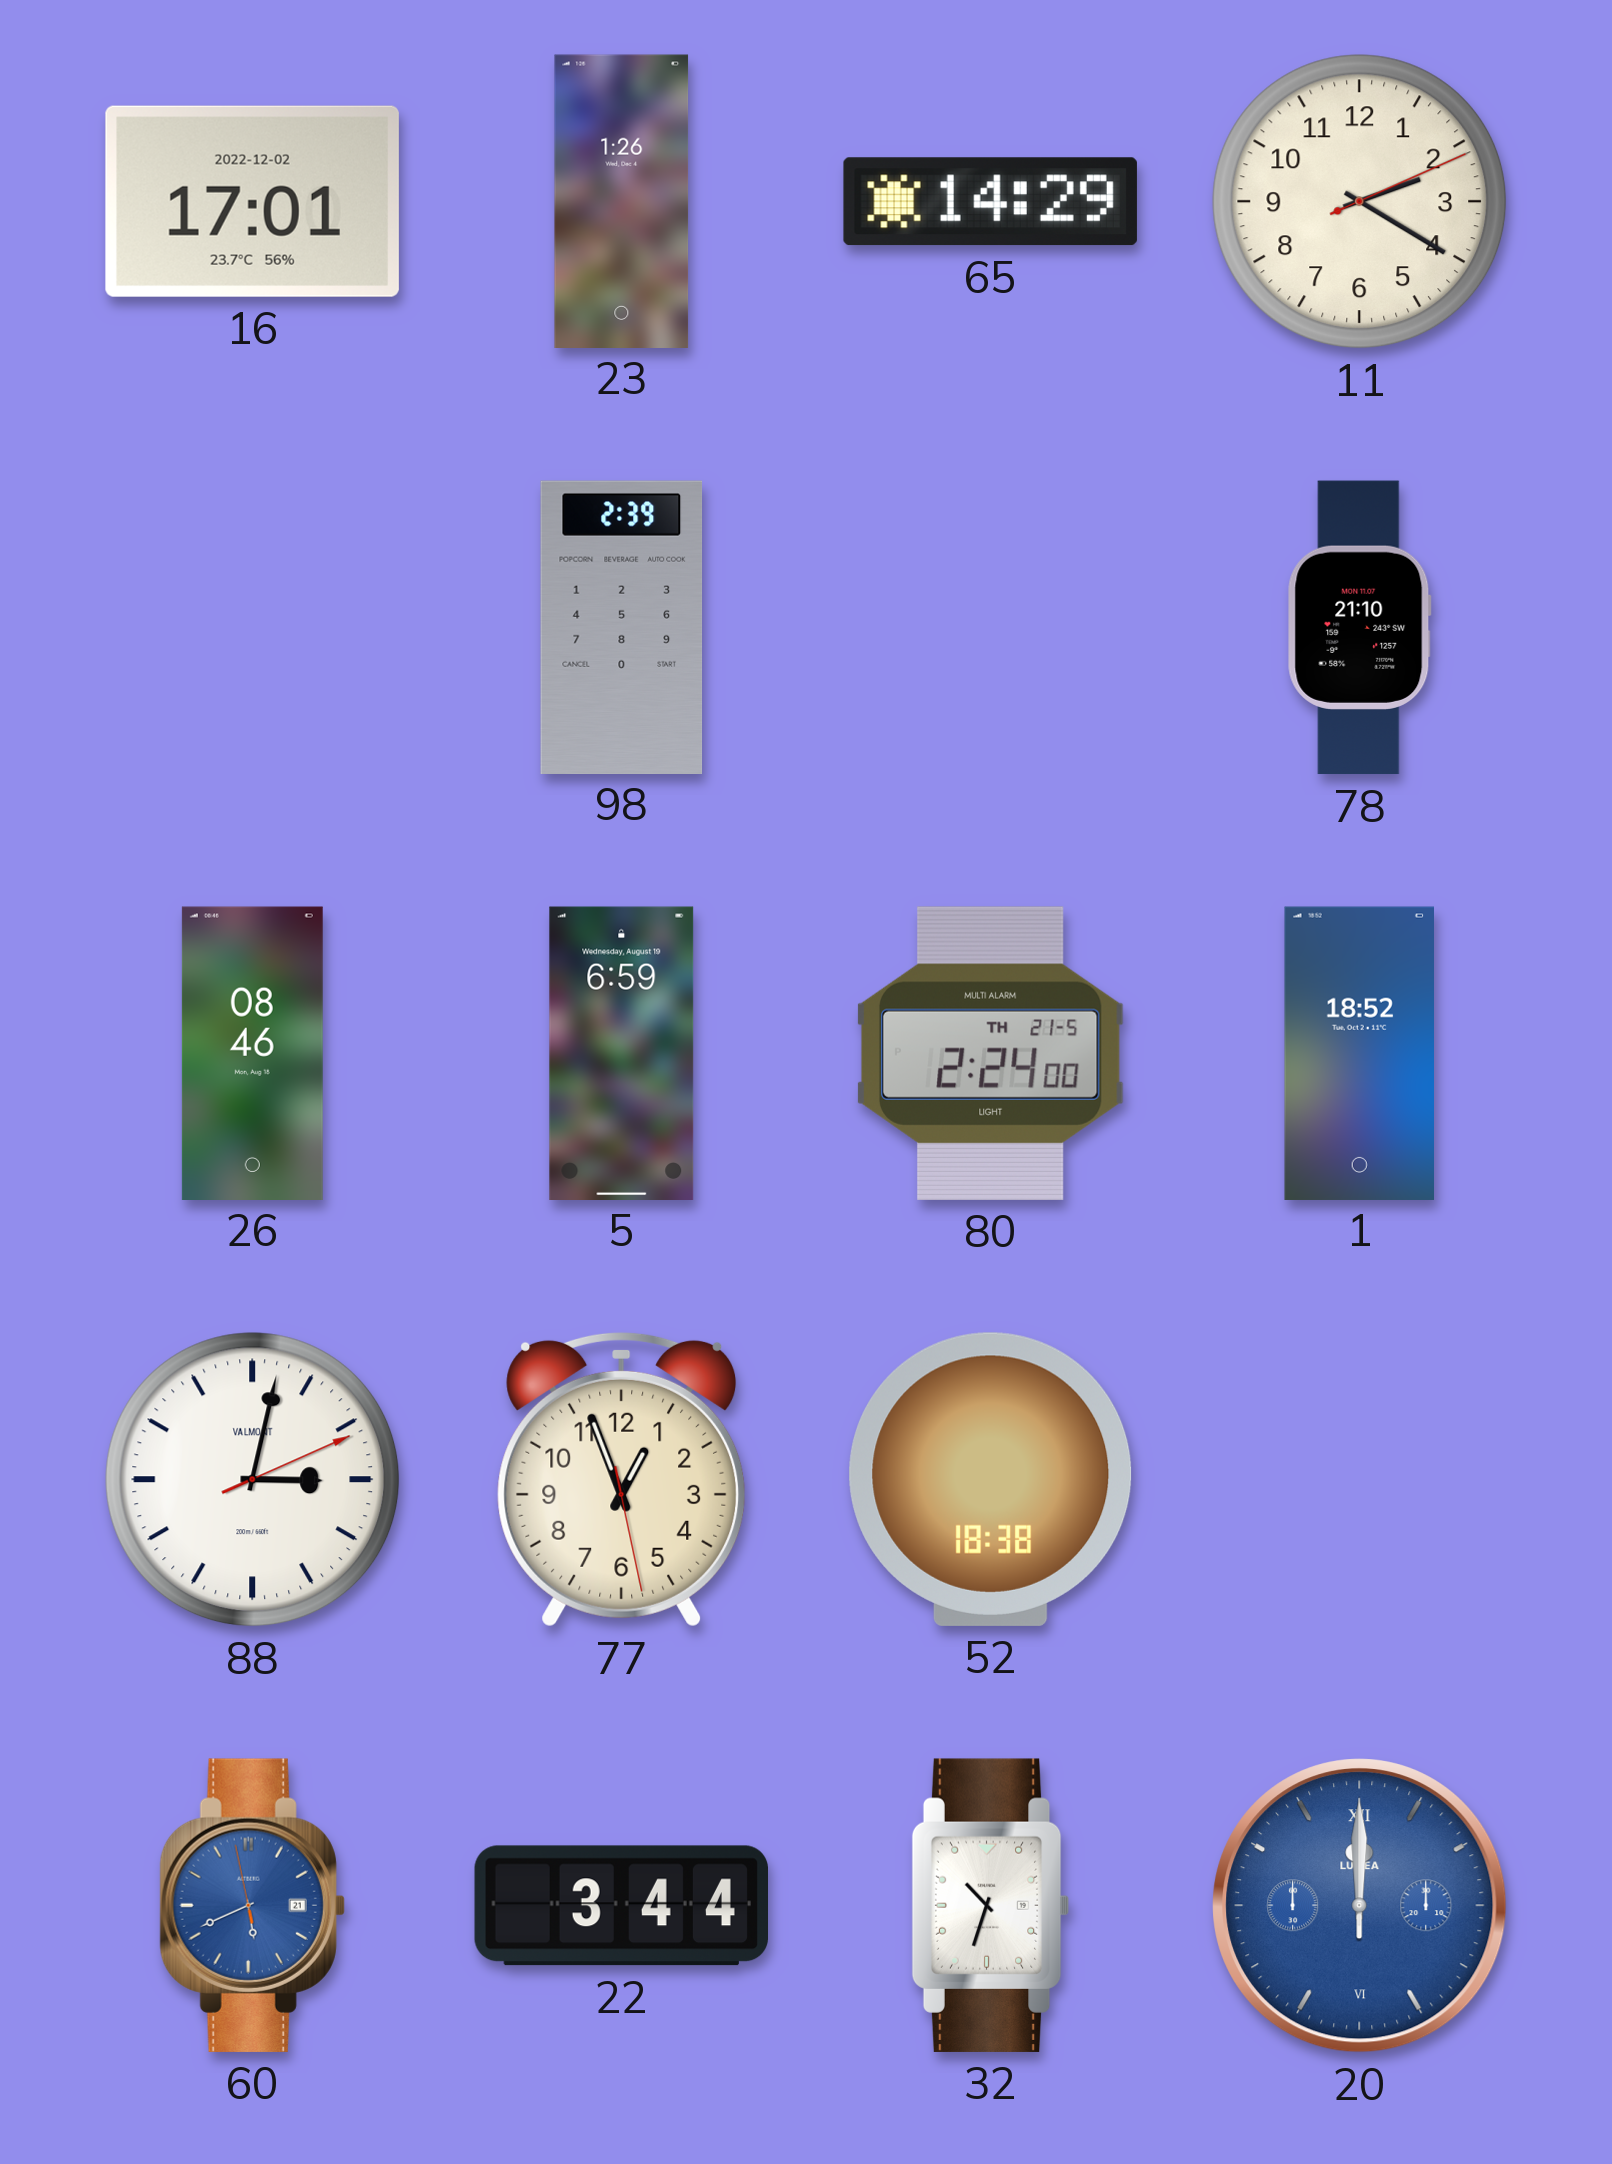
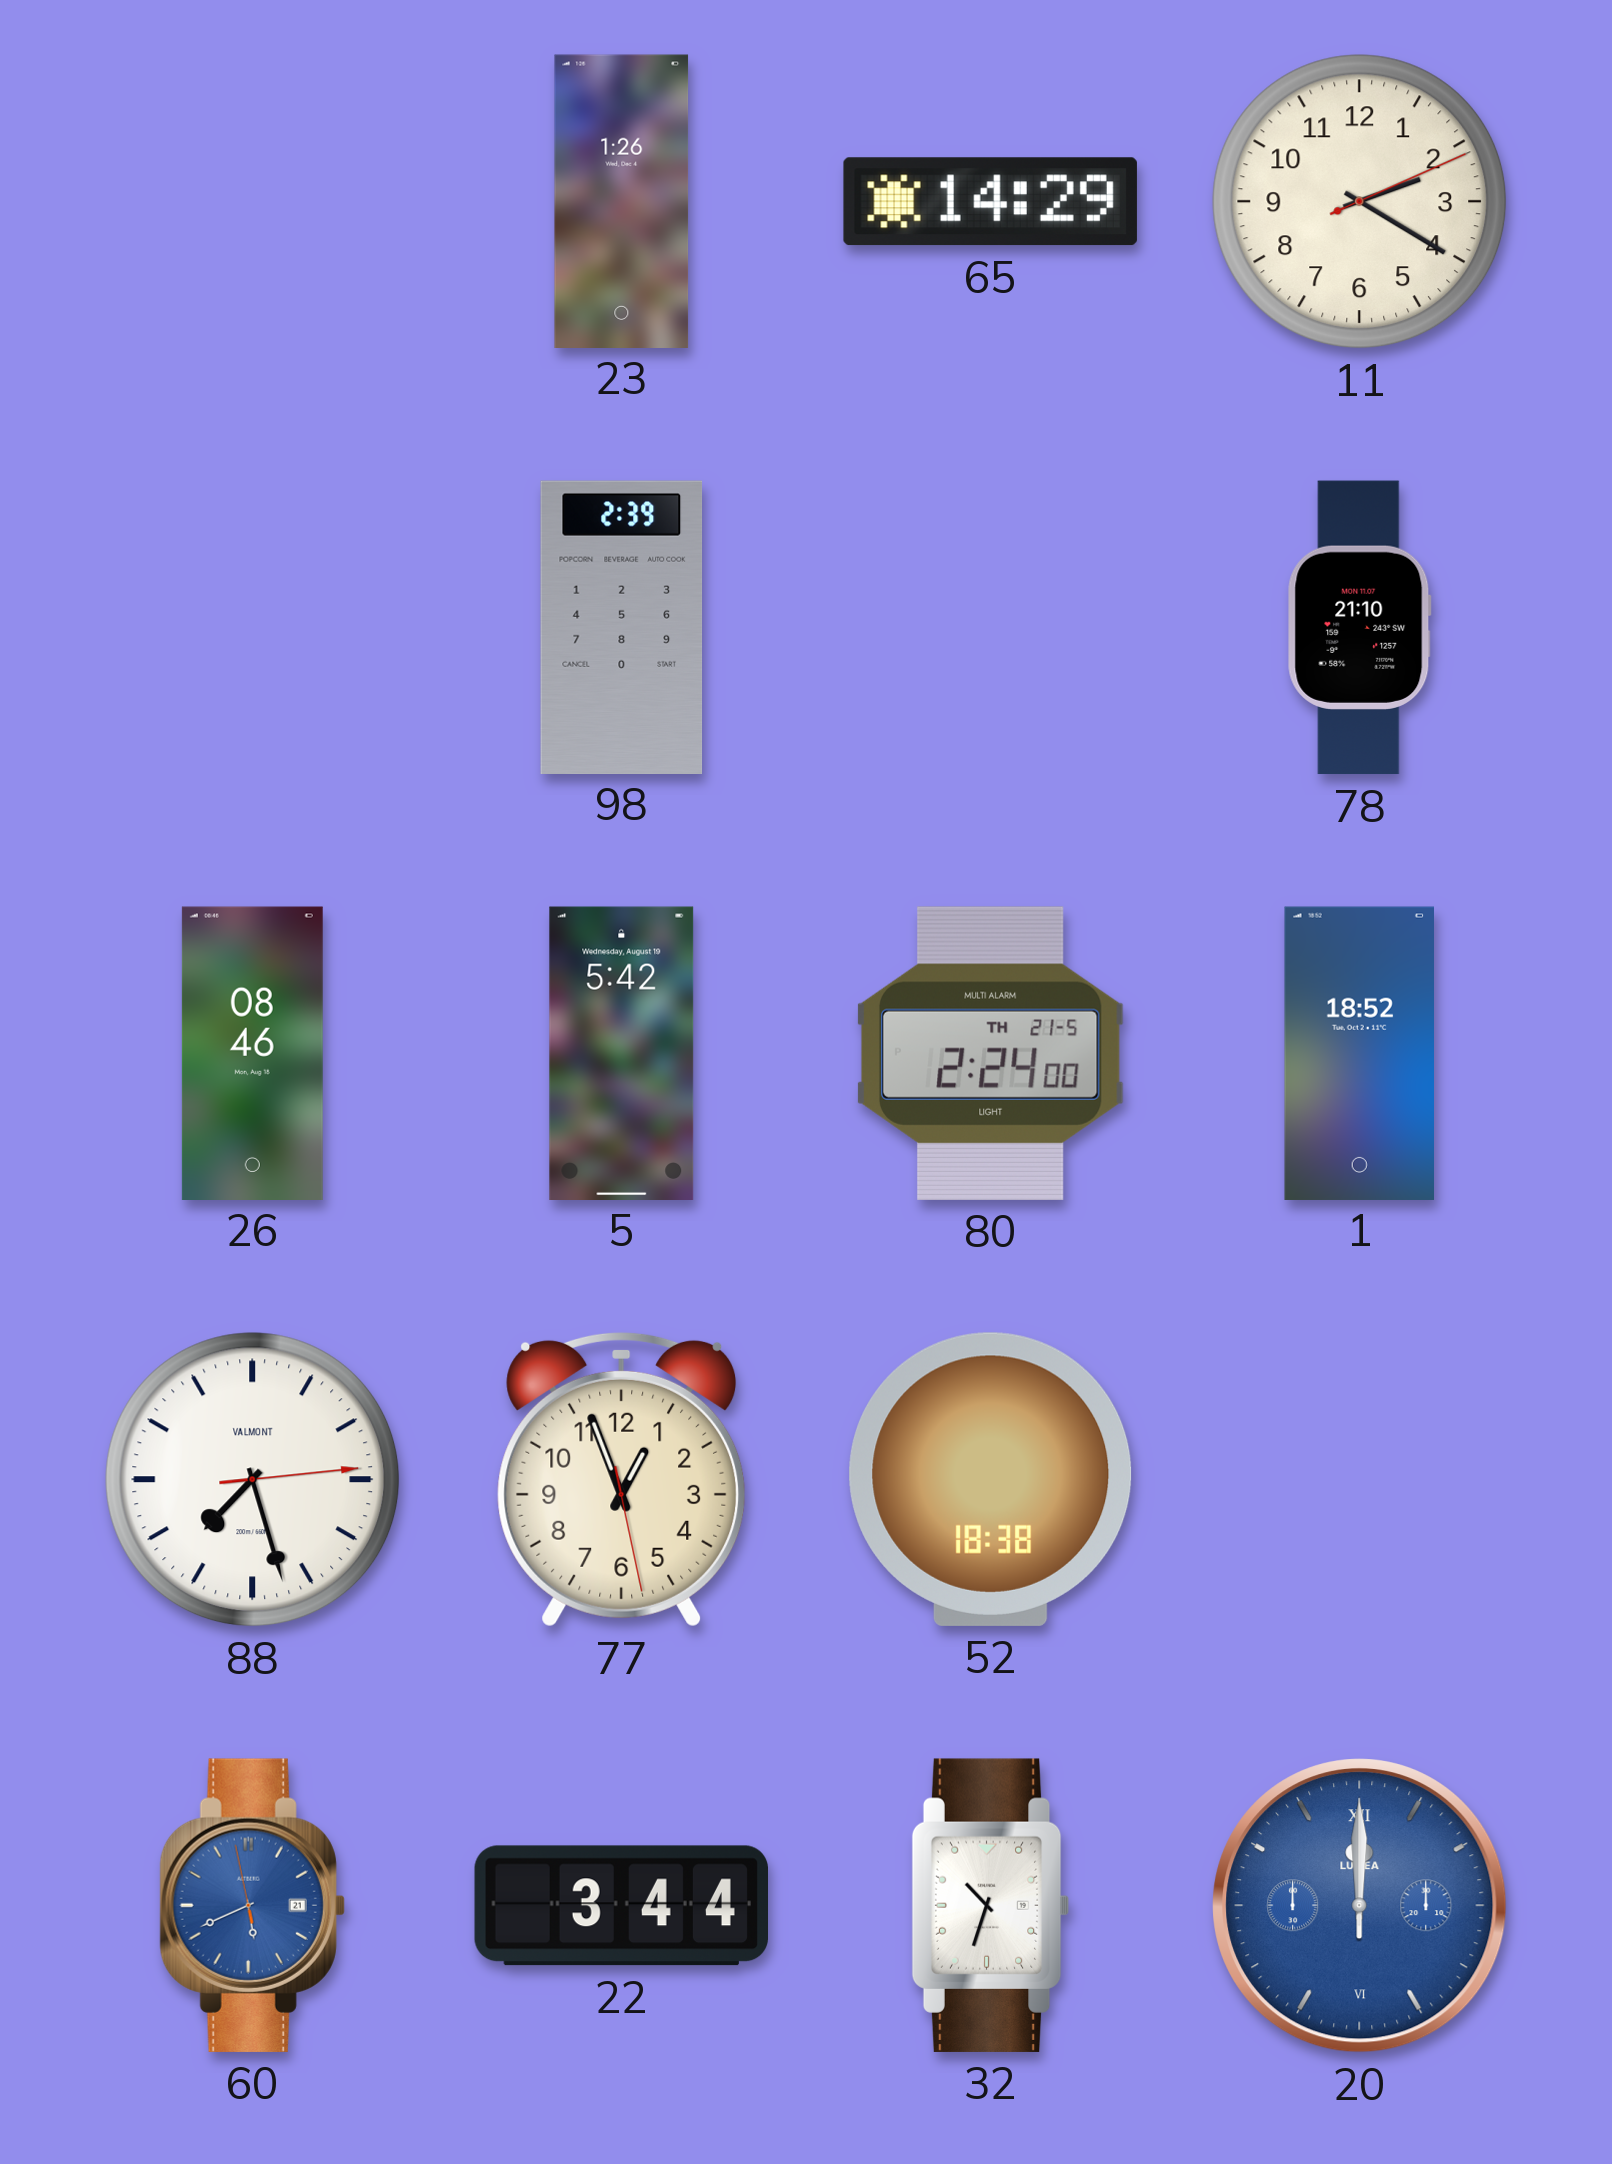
16: 17:01 -> none
5: 6:59 -> 5:42
88: 3:02 -> 7:27
